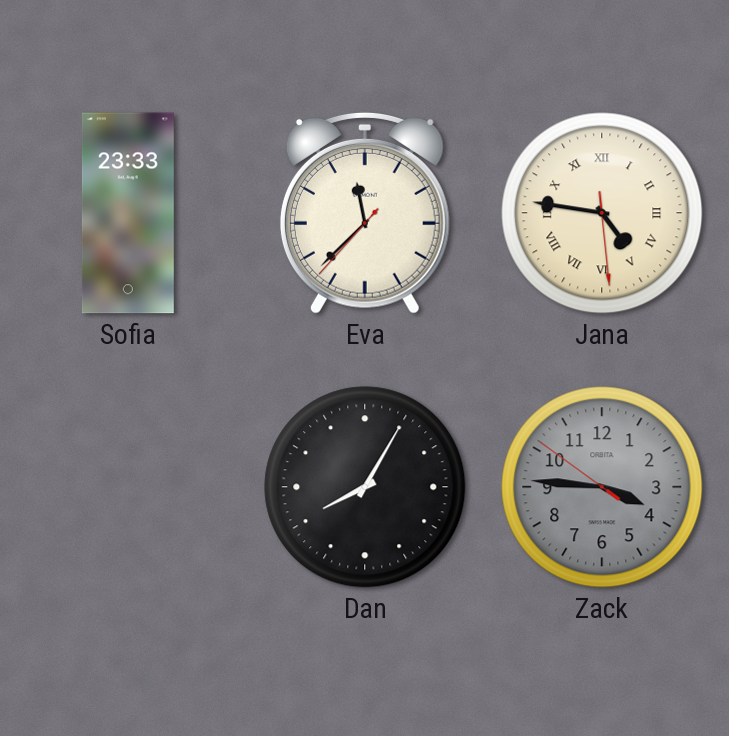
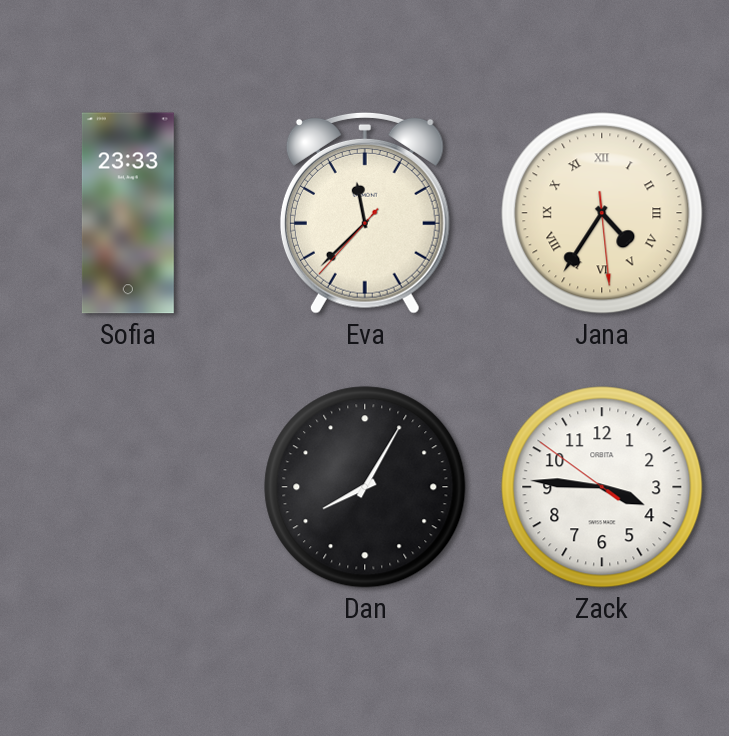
Jana: 4:46 -> 4:35
Zack dial: grey -> white
